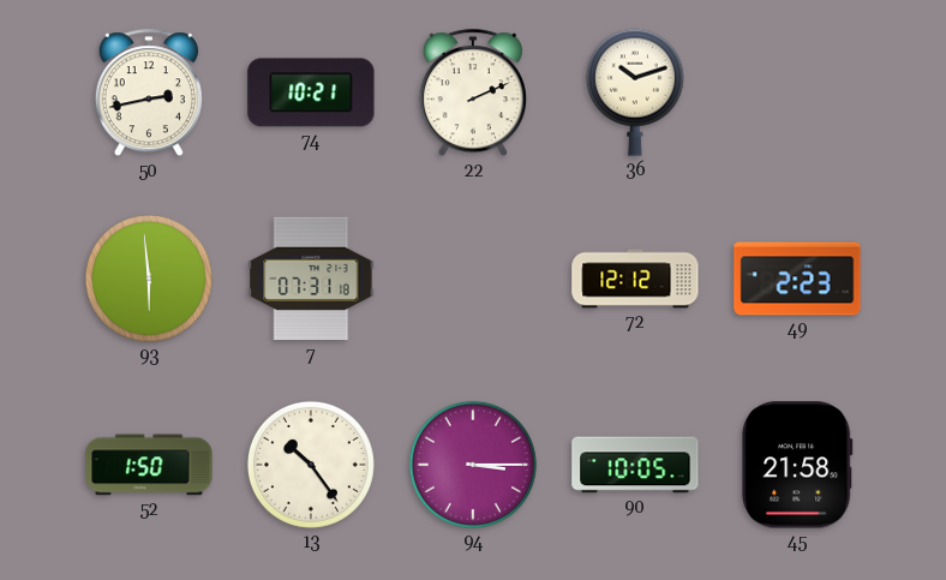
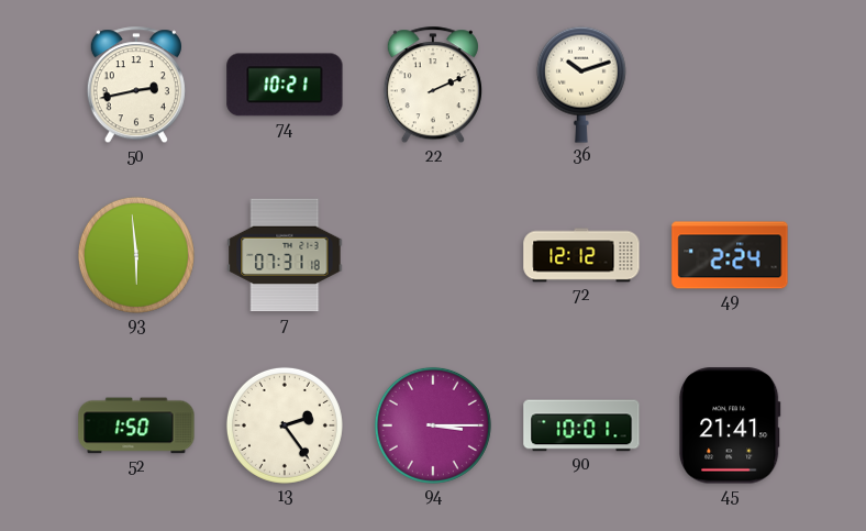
49: 2:23 -> 2:24
13: 10:24 -> 2:24
90: 10:05 -> 10:01
45: 21:58 -> 21:41
